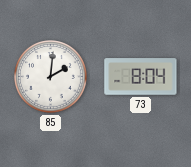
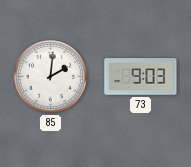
73: 8:04 -> 9:03
